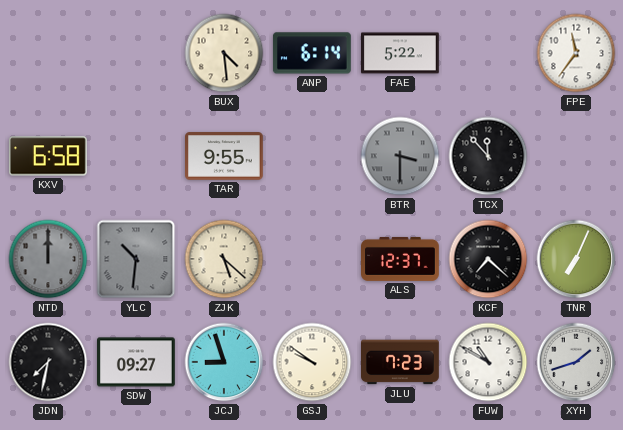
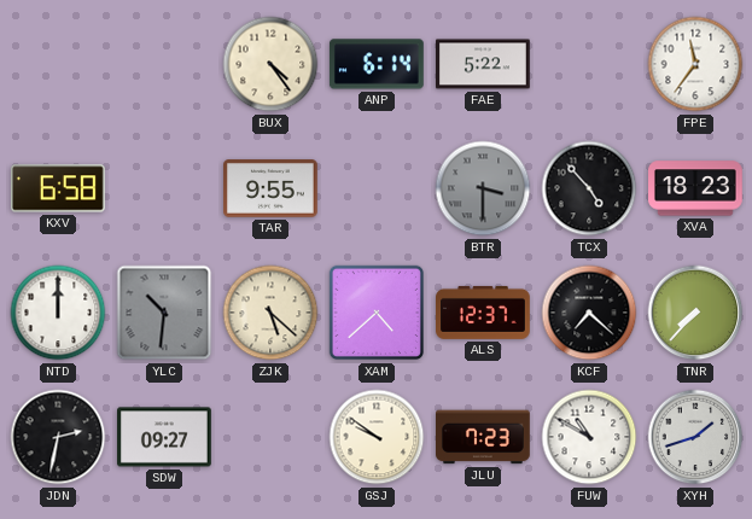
BUX: 4:29 -> 4:24
TCX: 11:53 -> 4:53
XVA: none -> 18:23
NTD dial: grey -> white
XAM: none -> 4:38
TNR: 7:04 -> 7:37
JDN: 7:32 -> 2:32
JCJ: 8:57 -> none
